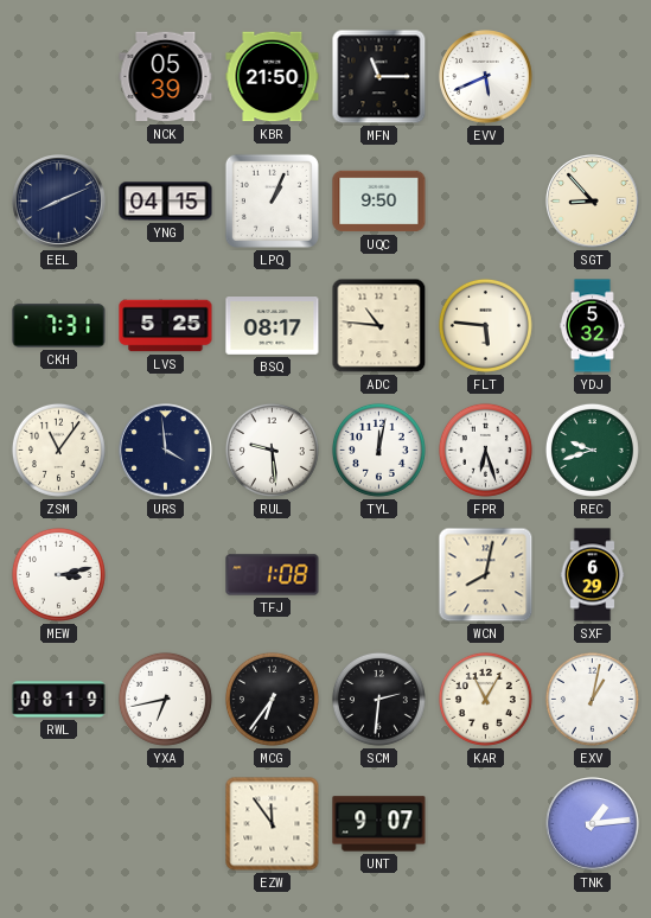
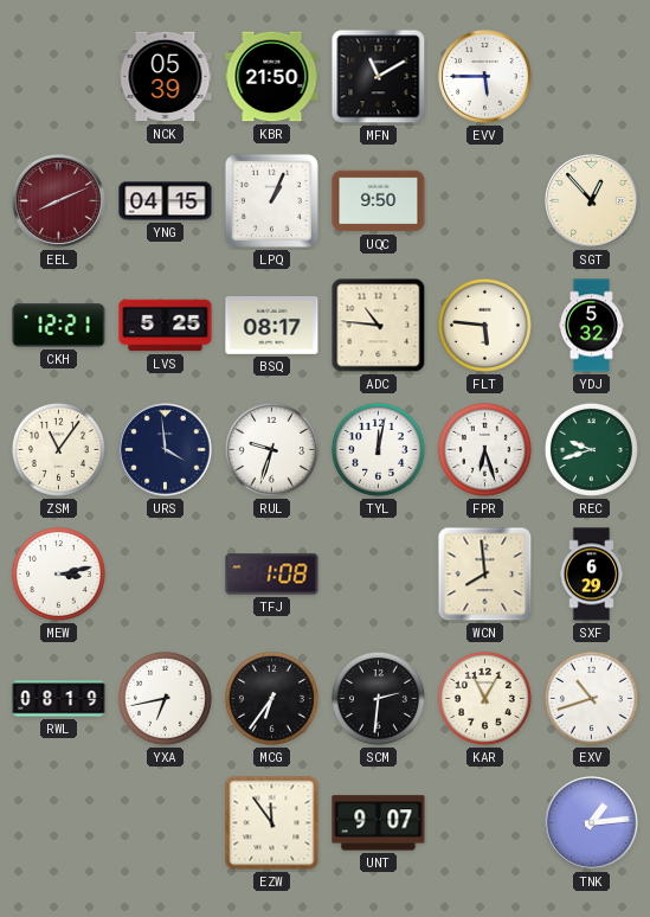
MFN: 11:15 -> 11:10
EVV: 5:41 -> 5:45
EEL dial: navy -> burgundy
SGT: 8:53 -> 12:53
CKH: 7:31 -> 12:21
RUL: 9:29 -> 9:33
WCN: 8:02 -> 7:59
EXV: 1:02 -> 10:42
